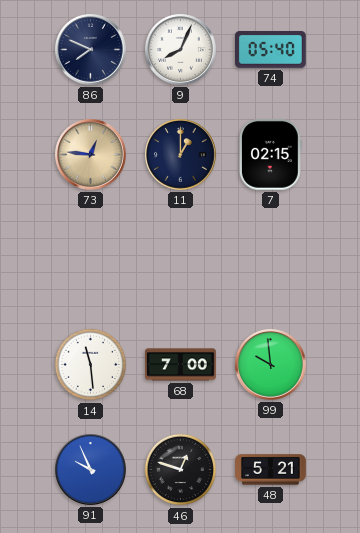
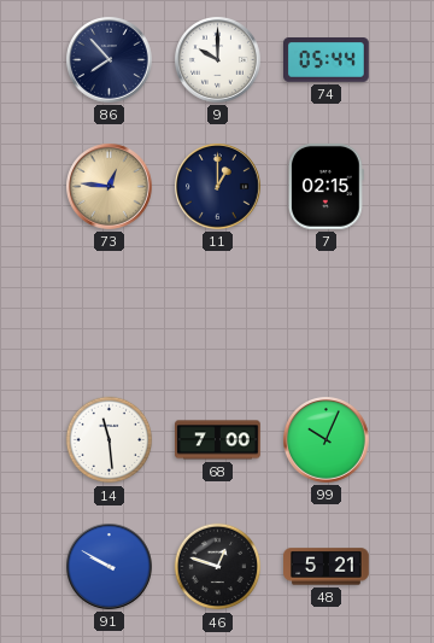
86: 7:49 -> 7:53
9: 8:04 -> 10:00
74: 05:40 -> 05:44
99: 9:59 -> 10:04
91: 9:56 -> 9:50
